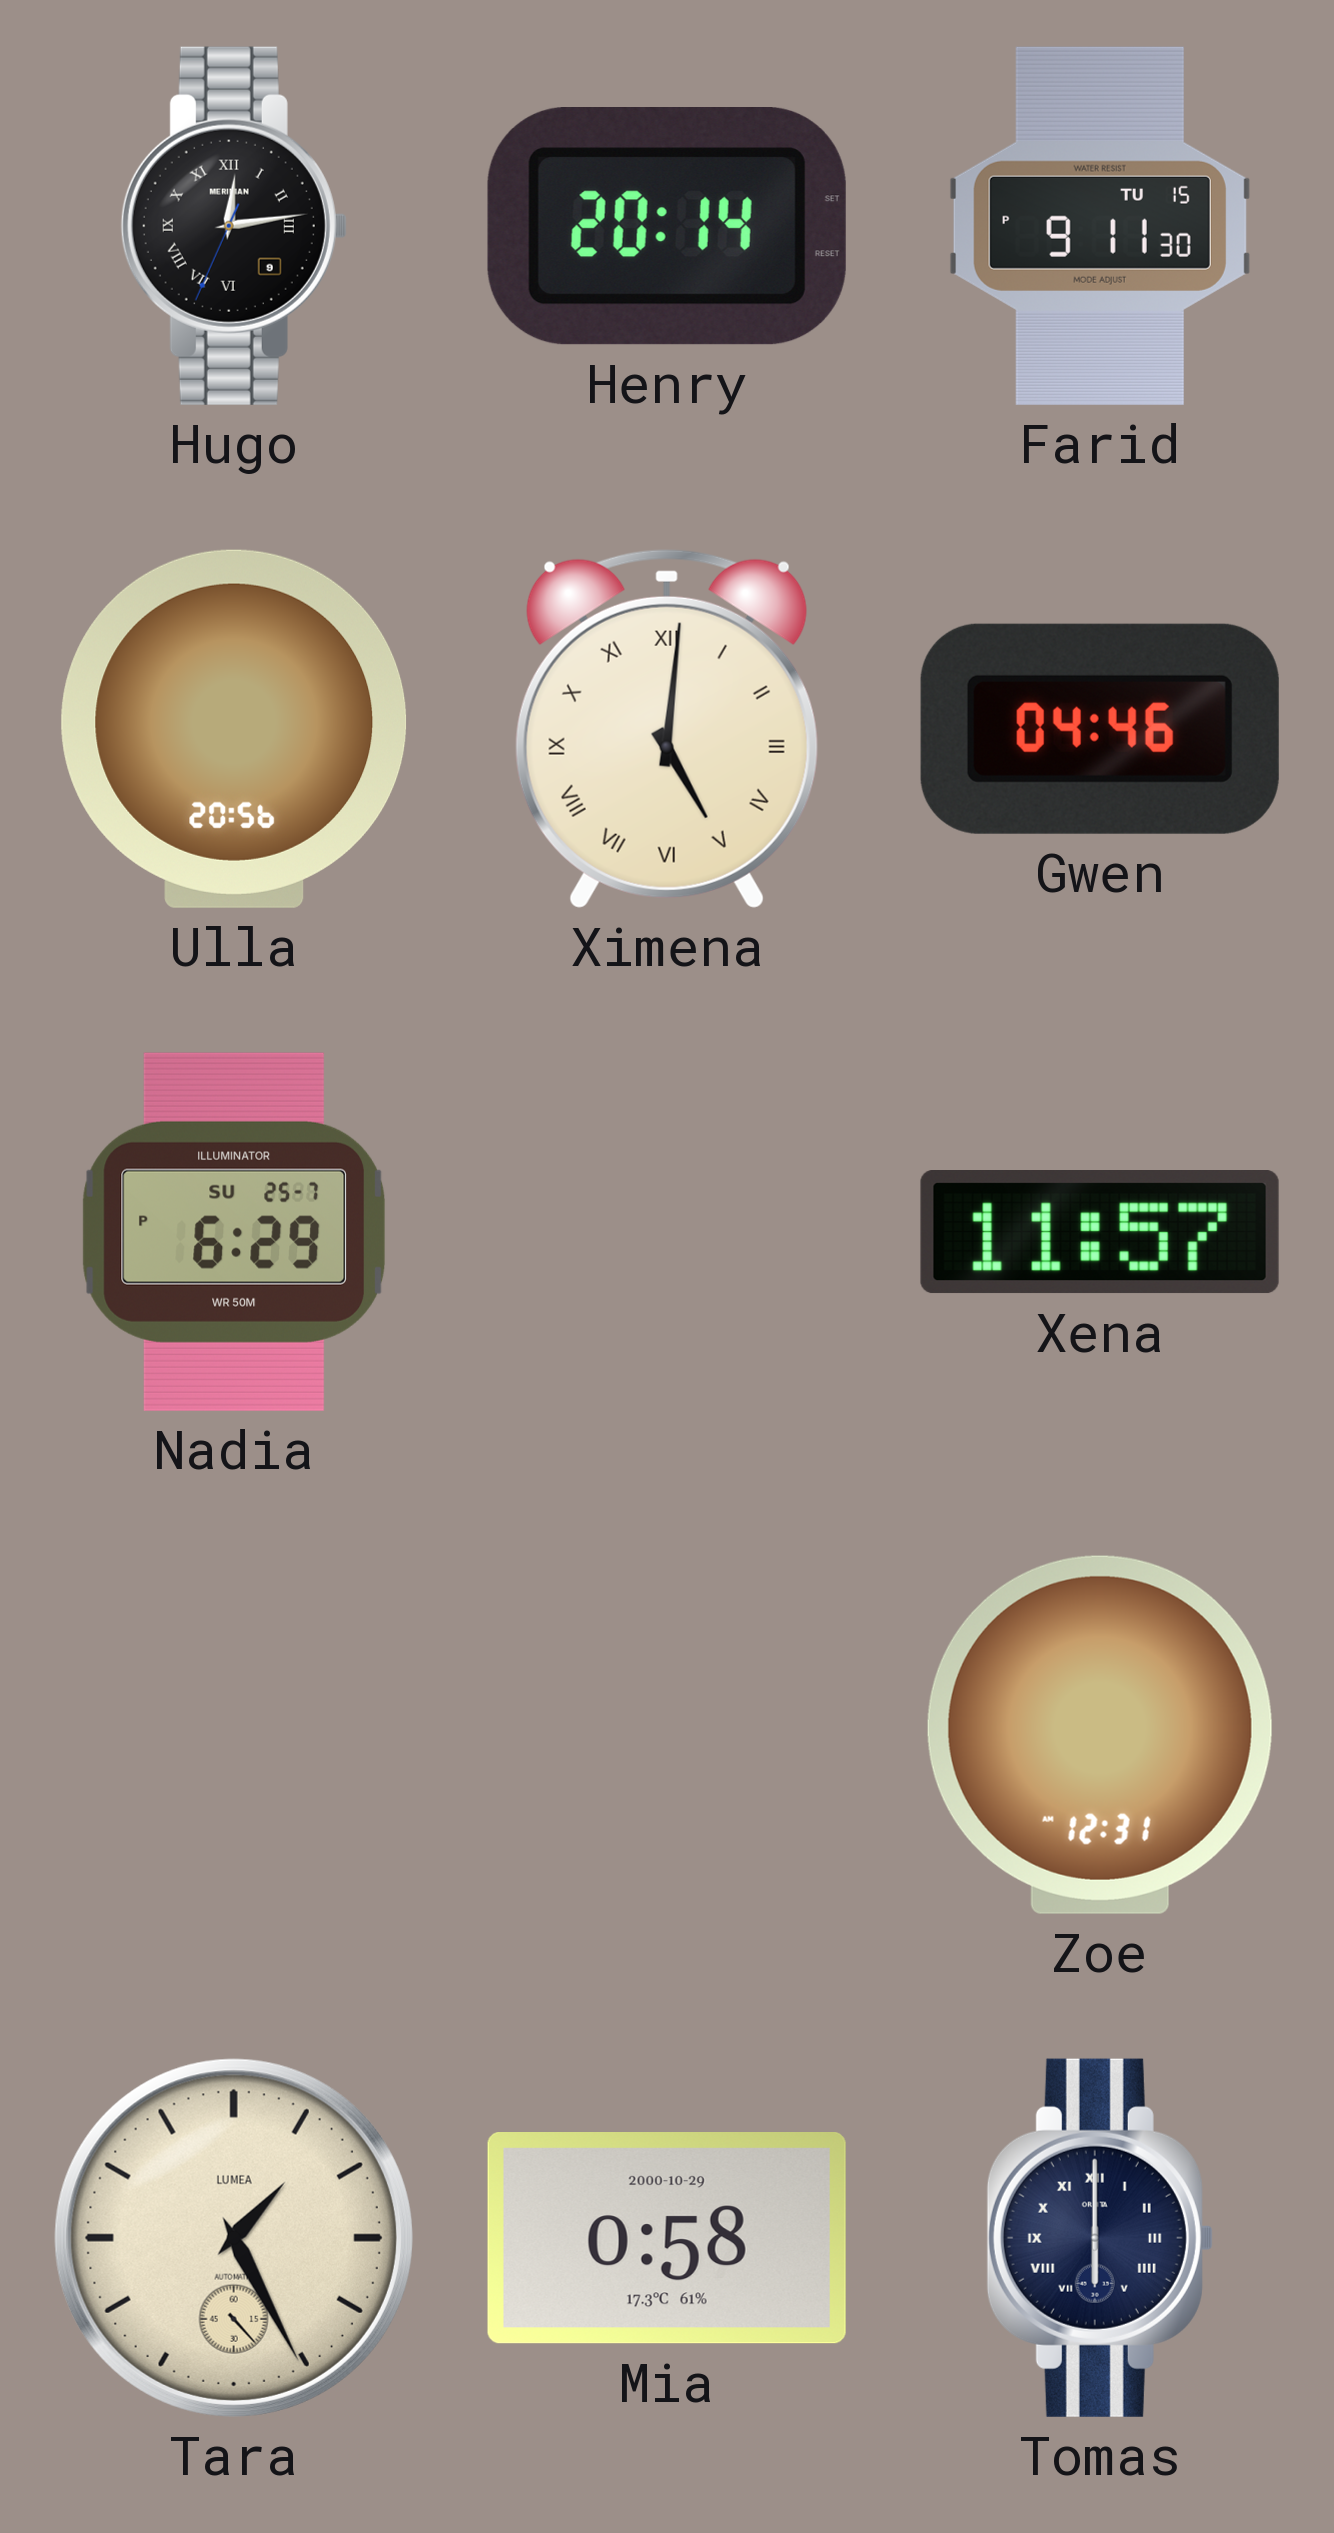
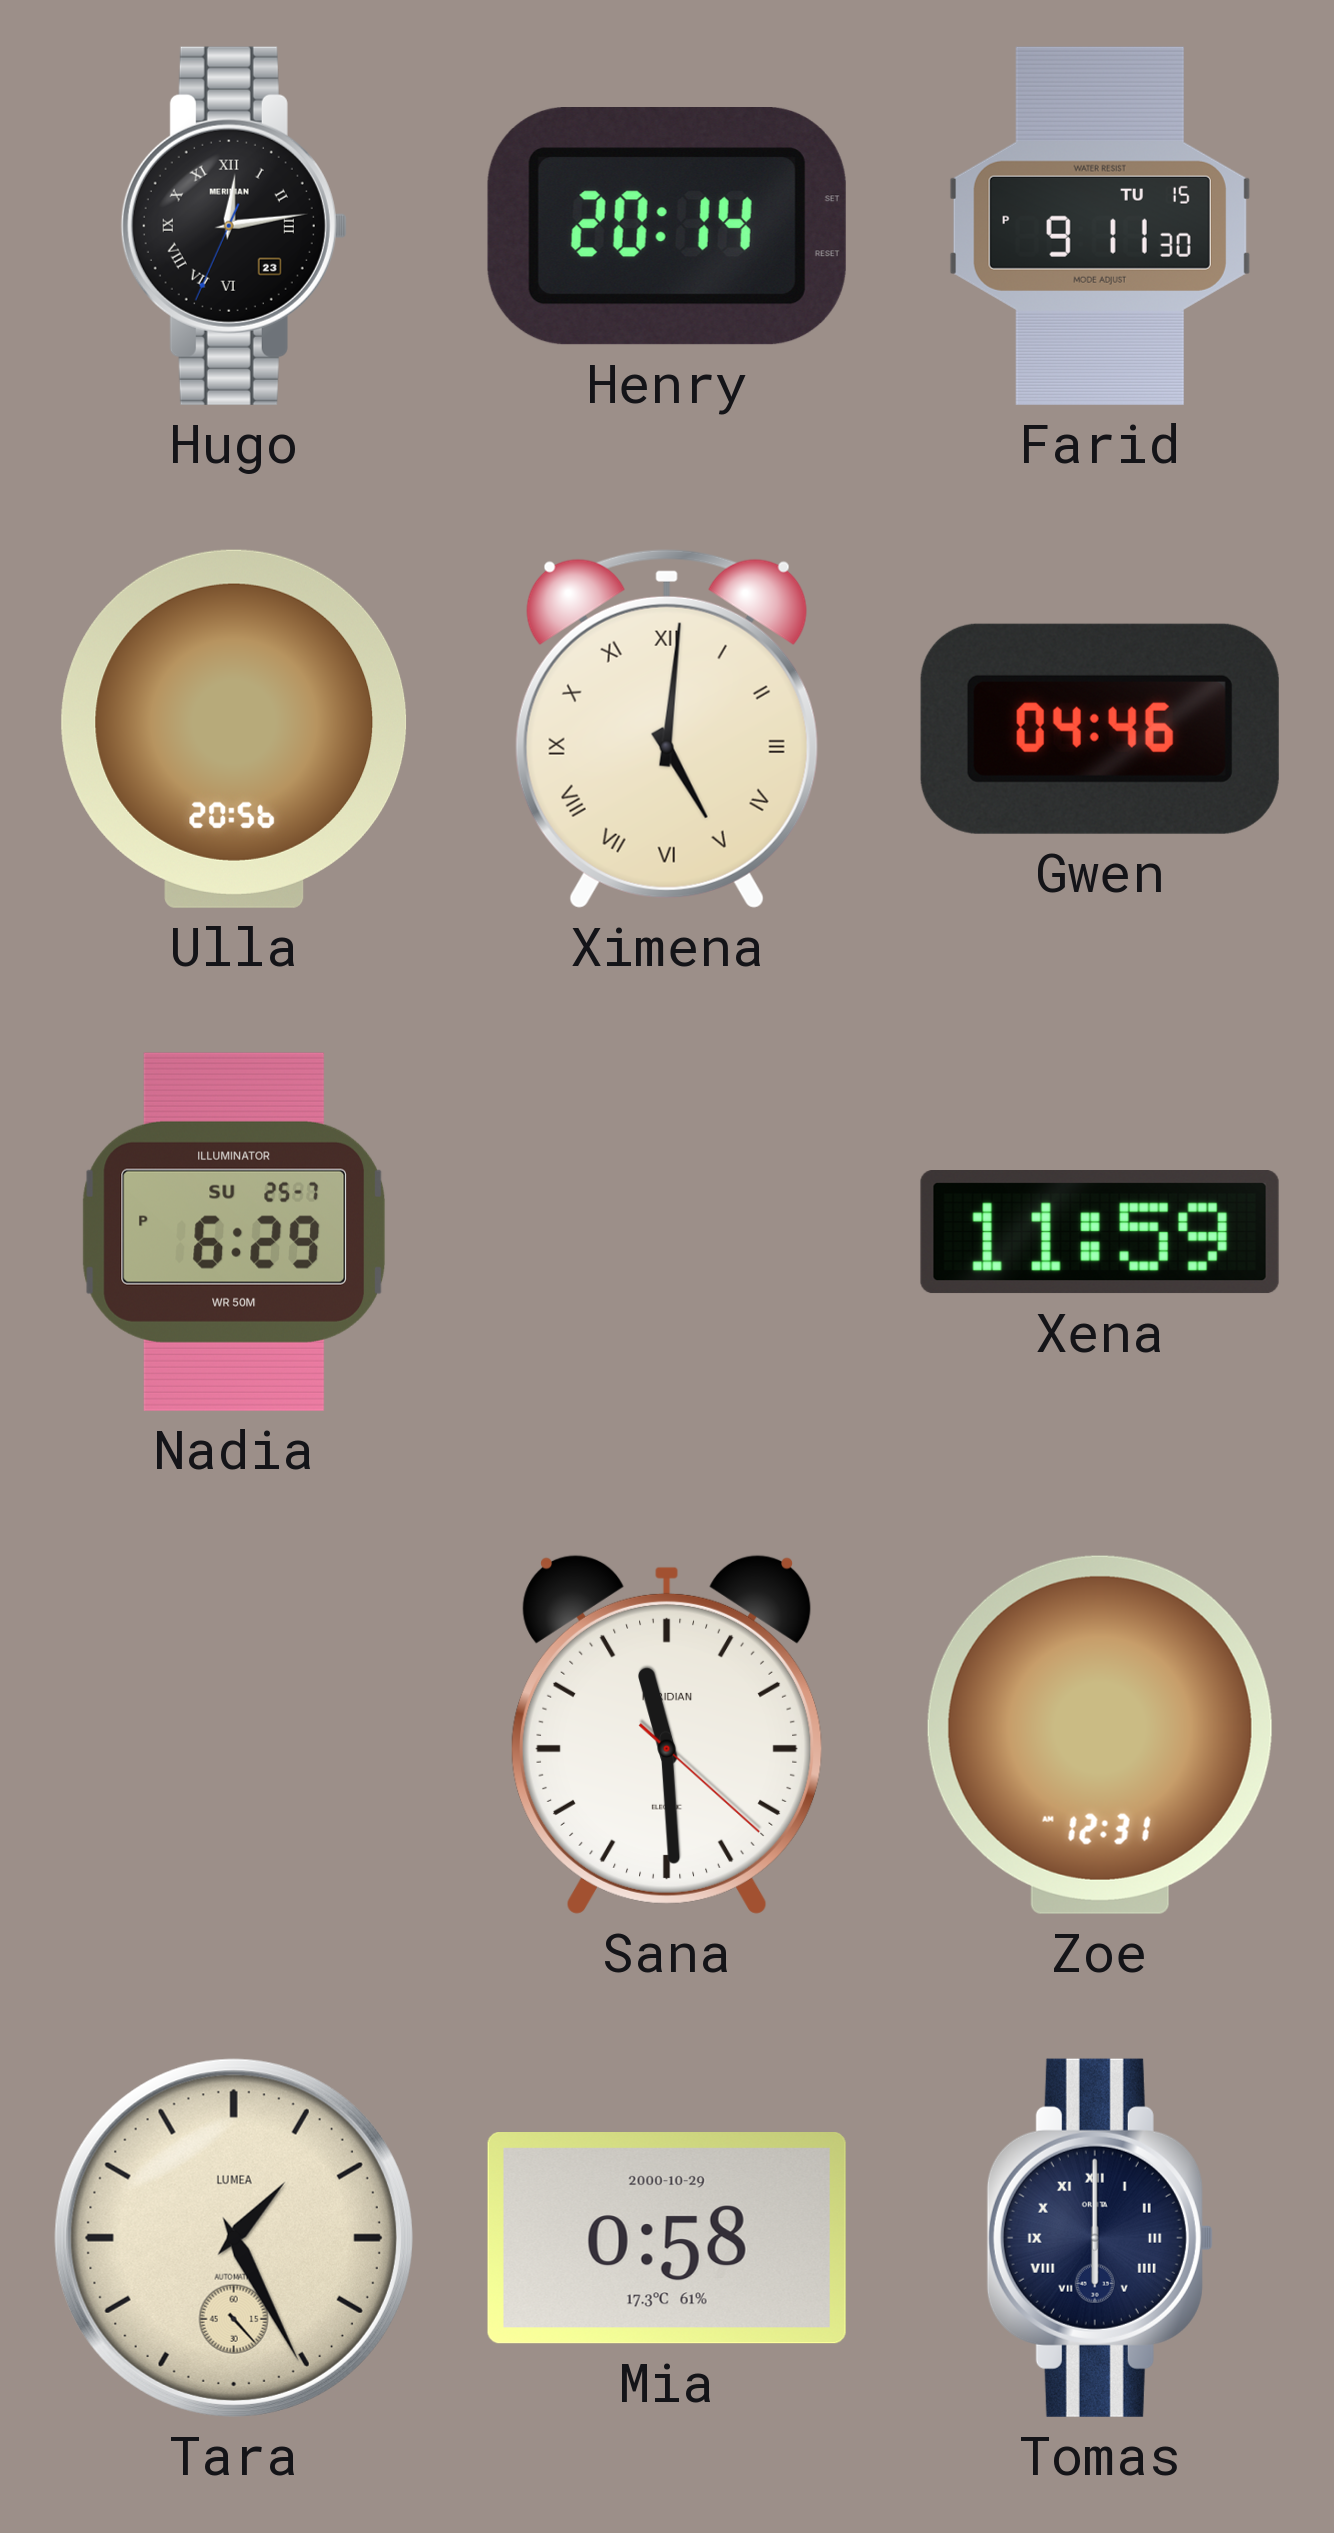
Hugo date: 9 -> 23
Xena: 11:57 -> 11:59
Sana: none -> 11:29
